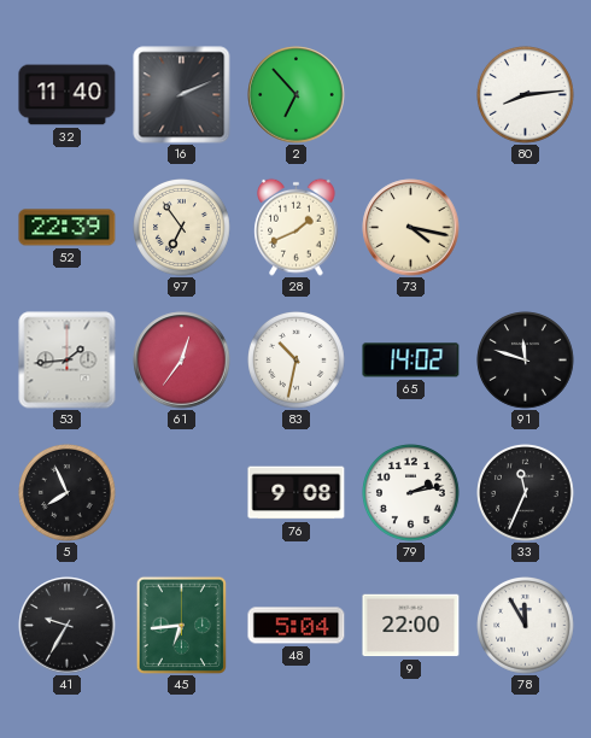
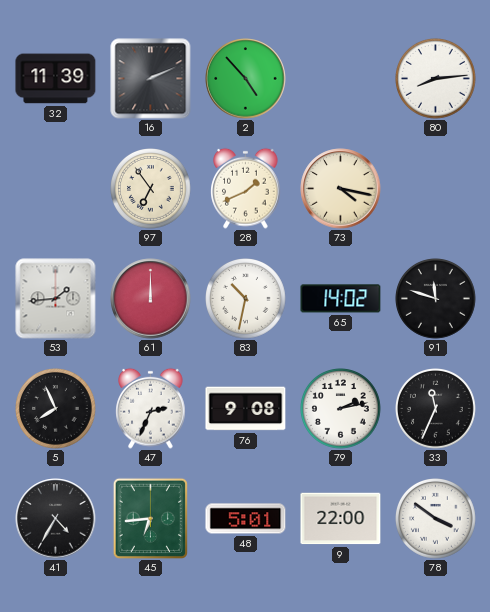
32: 11:40 -> 11:39
2: 6:53 -> 4:53
52: 22:39 -> none
61: 12:36 -> 12:00
47: none -> 2:34
41: 9:35 -> 4:35
48: 5:04 -> 5:01
78: 11:55 -> 3:51
